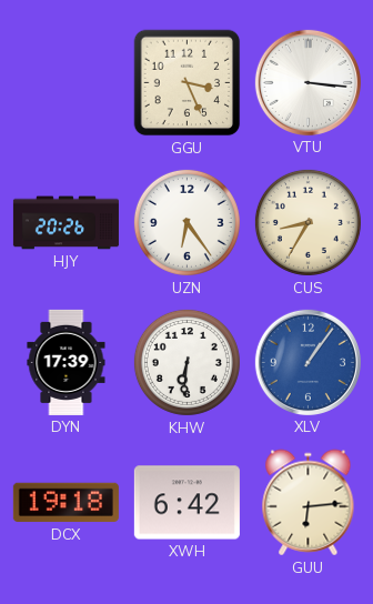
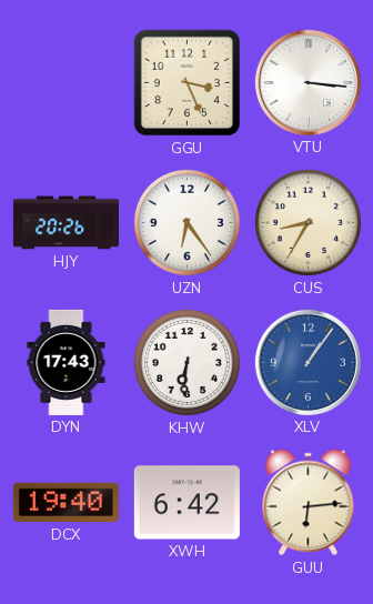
DYN: 17:39 -> 17:43
DCX: 19:18 -> 19:40
